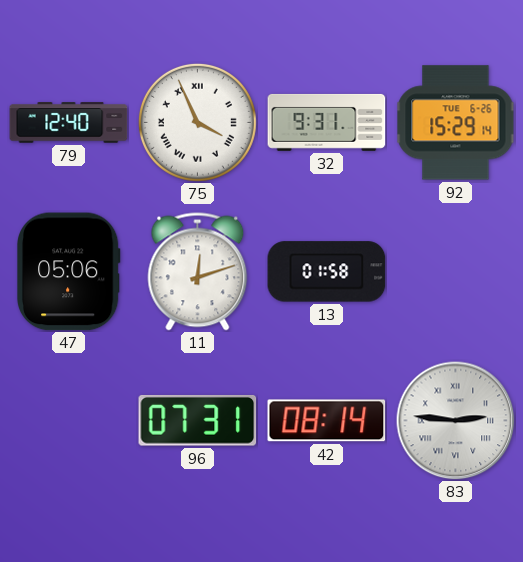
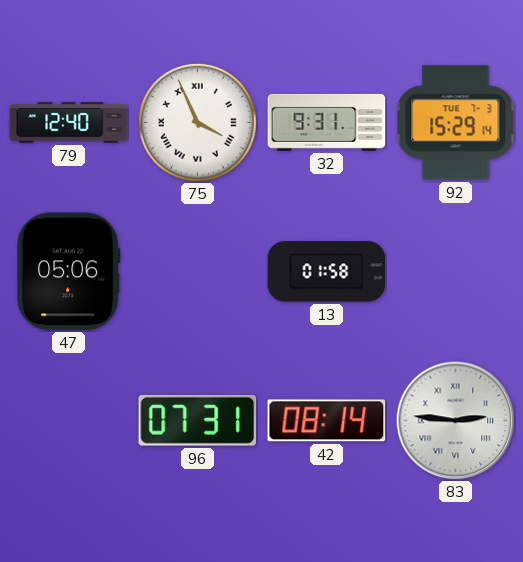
92 date: TUE 6-26 -> TUE 7-3
11: 12:12 -> none
